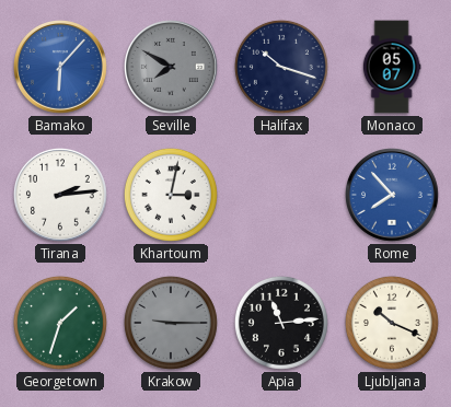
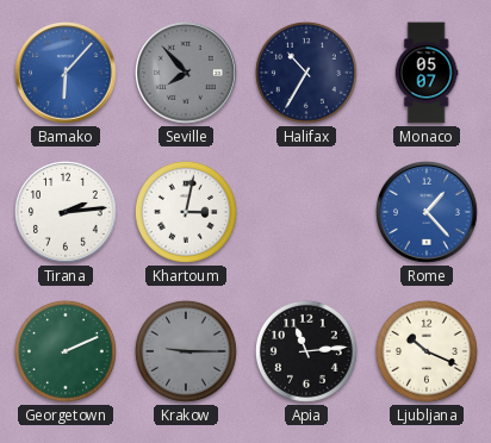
Seville: 7:50 -> 7:53
Halifax: 10:18 -> 10:35
Rome: 7:53 -> 1:23
Georgetown: 1:33 -> 2:11
